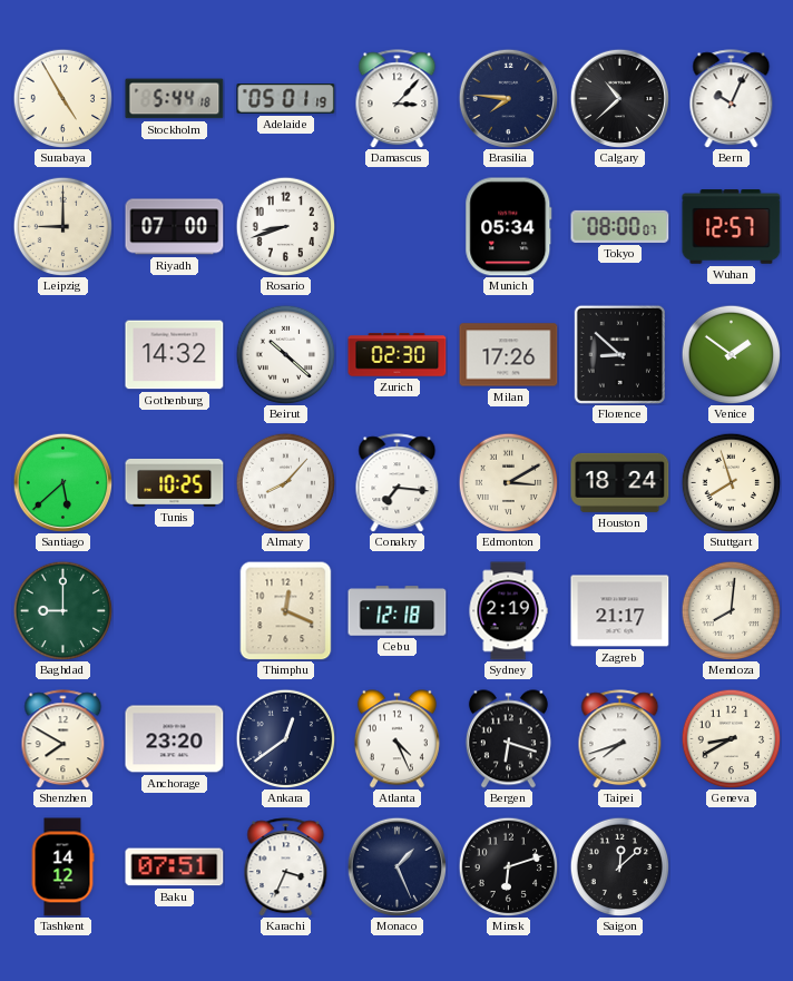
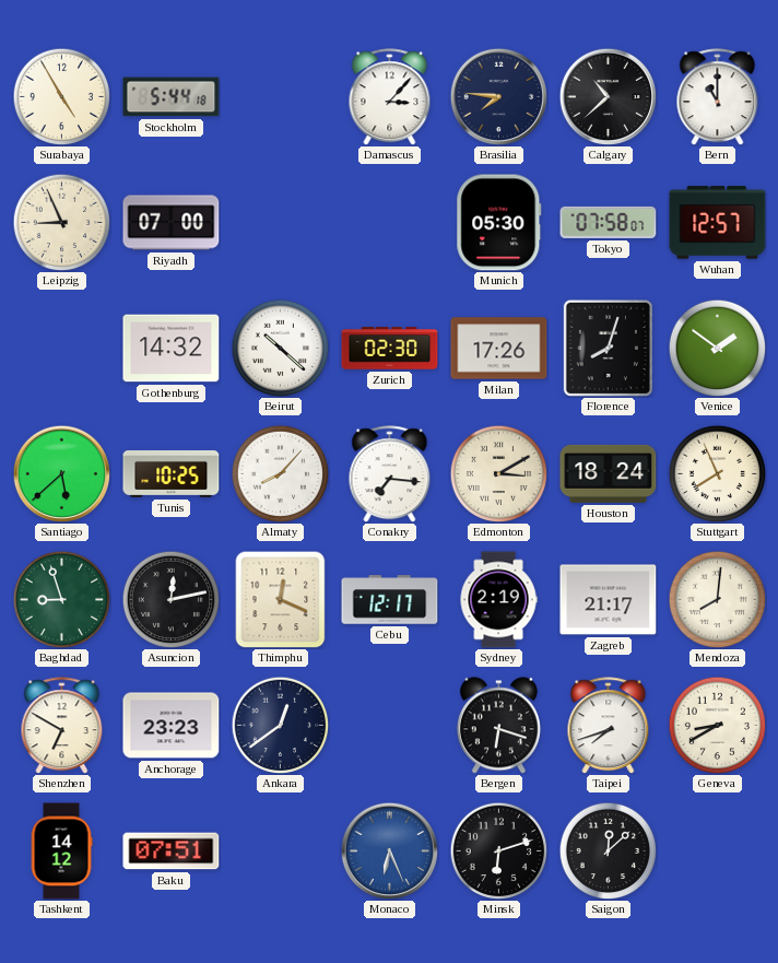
Adelaide: 05:01 -> none
Bern: 10:04 -> 11:00
Leipzig: 9:00 -> 8:56
Rosario: 8:42 -> none
Munich: 05:34 -> 05:30
Tokyo: 08:00 -> 07:58
Florence: 8:52 -> 8:03
Stuttgart: 7:57 -> 7:56
Baghdad: 9:00 -> 8:57
Asuncion: none -> 12:13
Cebu: 12:18 -> 12:17
Shenzhen: 7:50 -> 6:50
Anchorage: 23:20 -> 23:23
Atlanta: 4:26 -> none
Karachi: 3:34 -> none
Monaco: 1:26 -> 6:26
Monaco dial: navy -> blue
